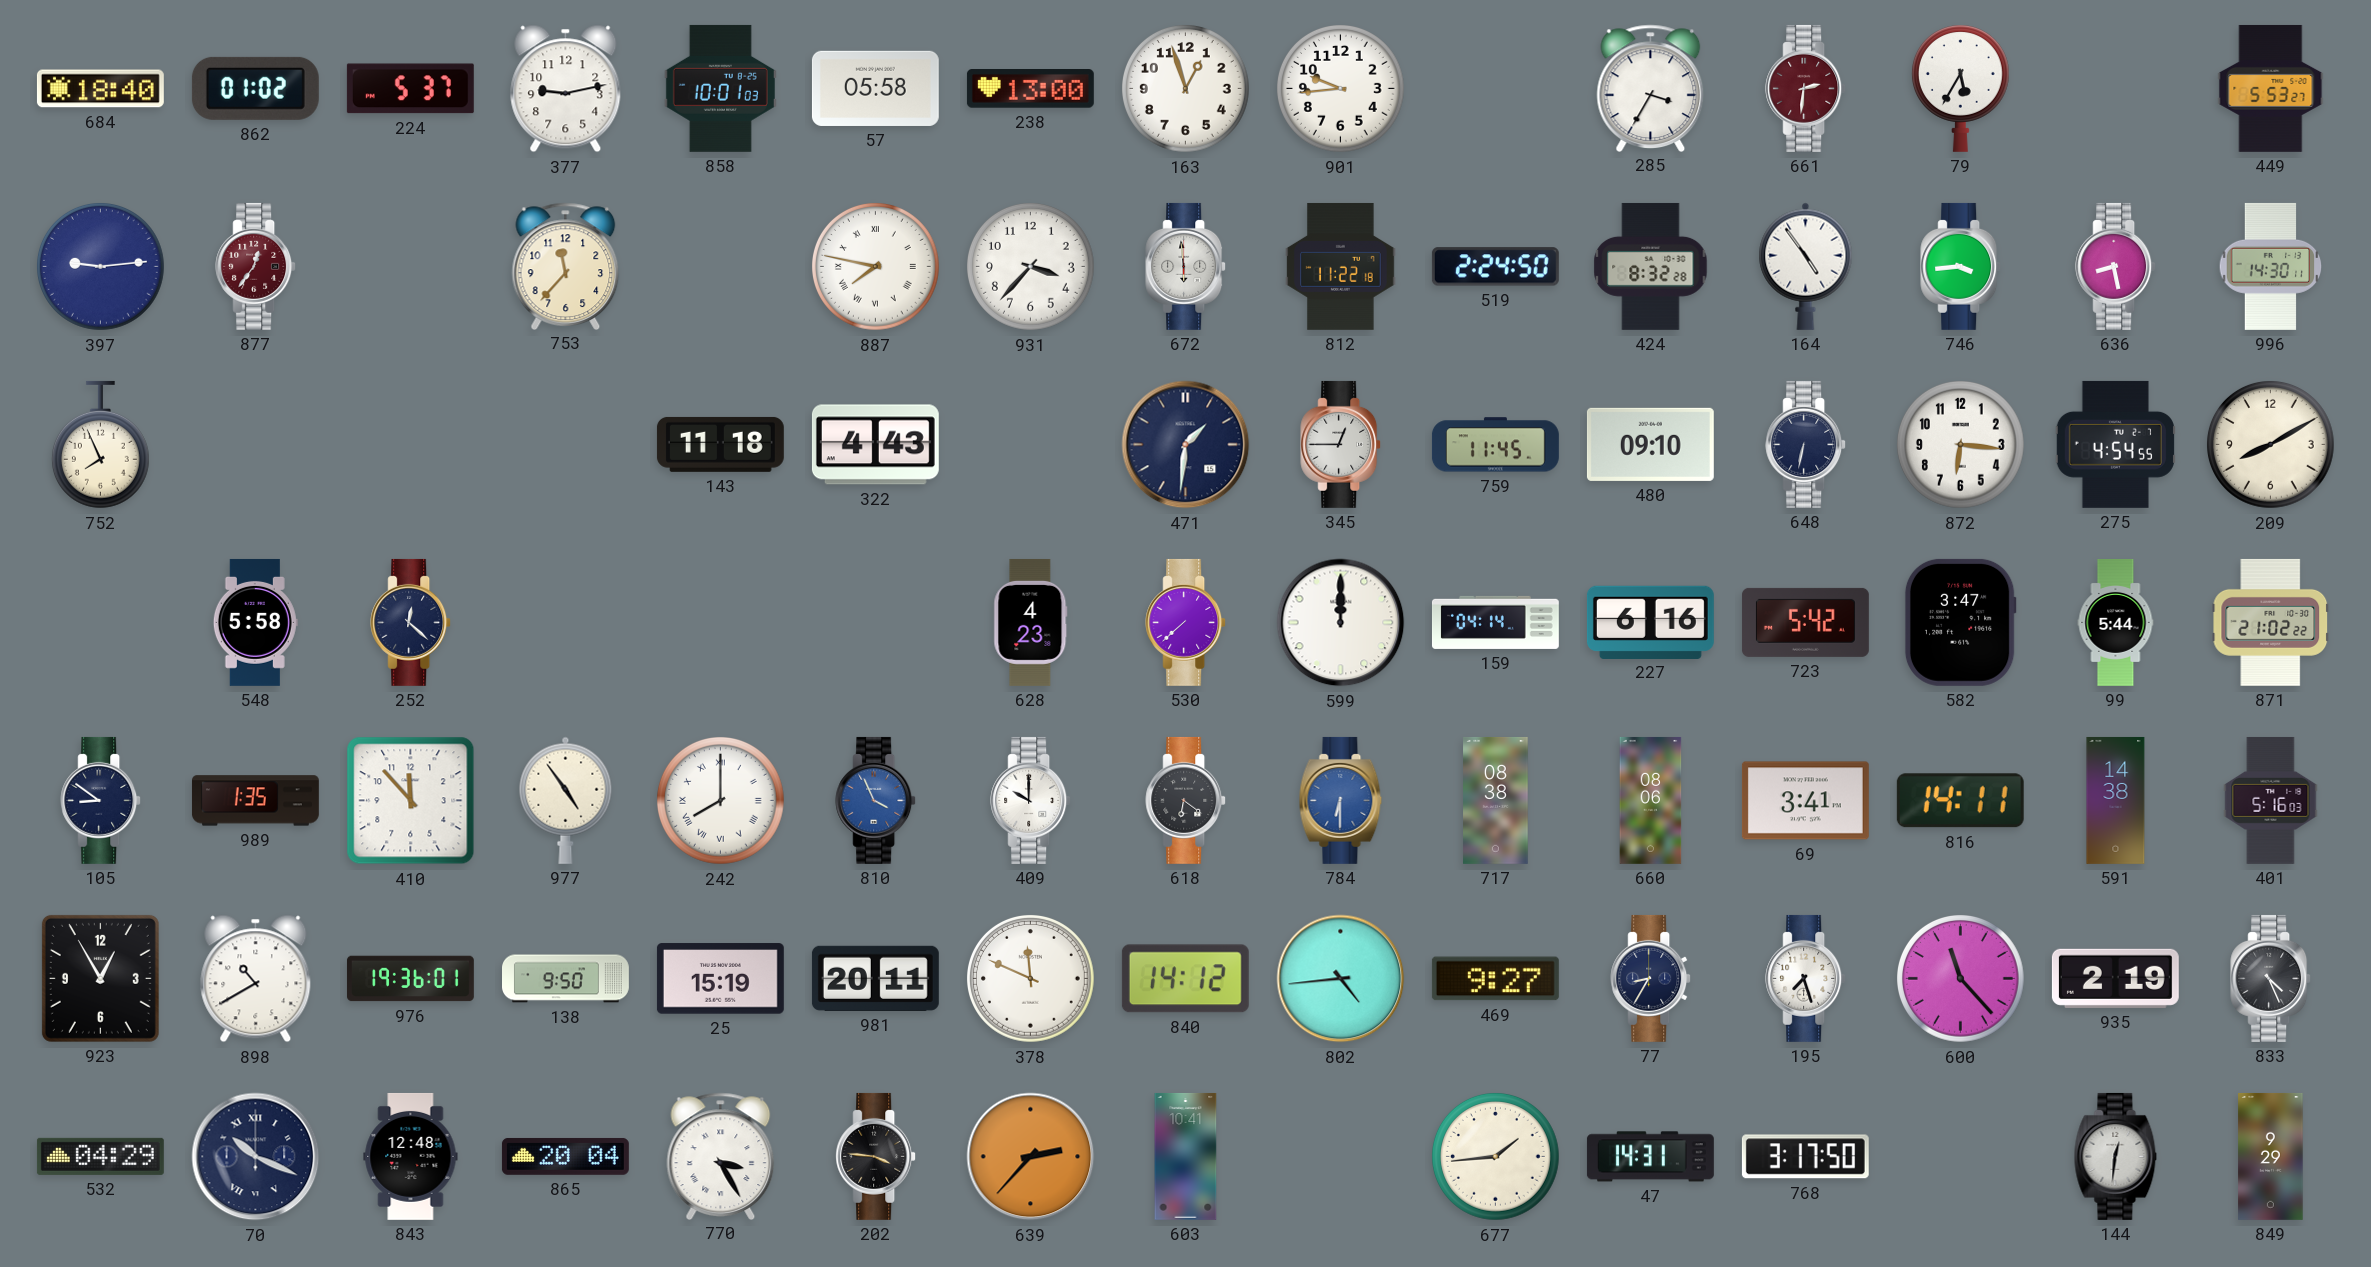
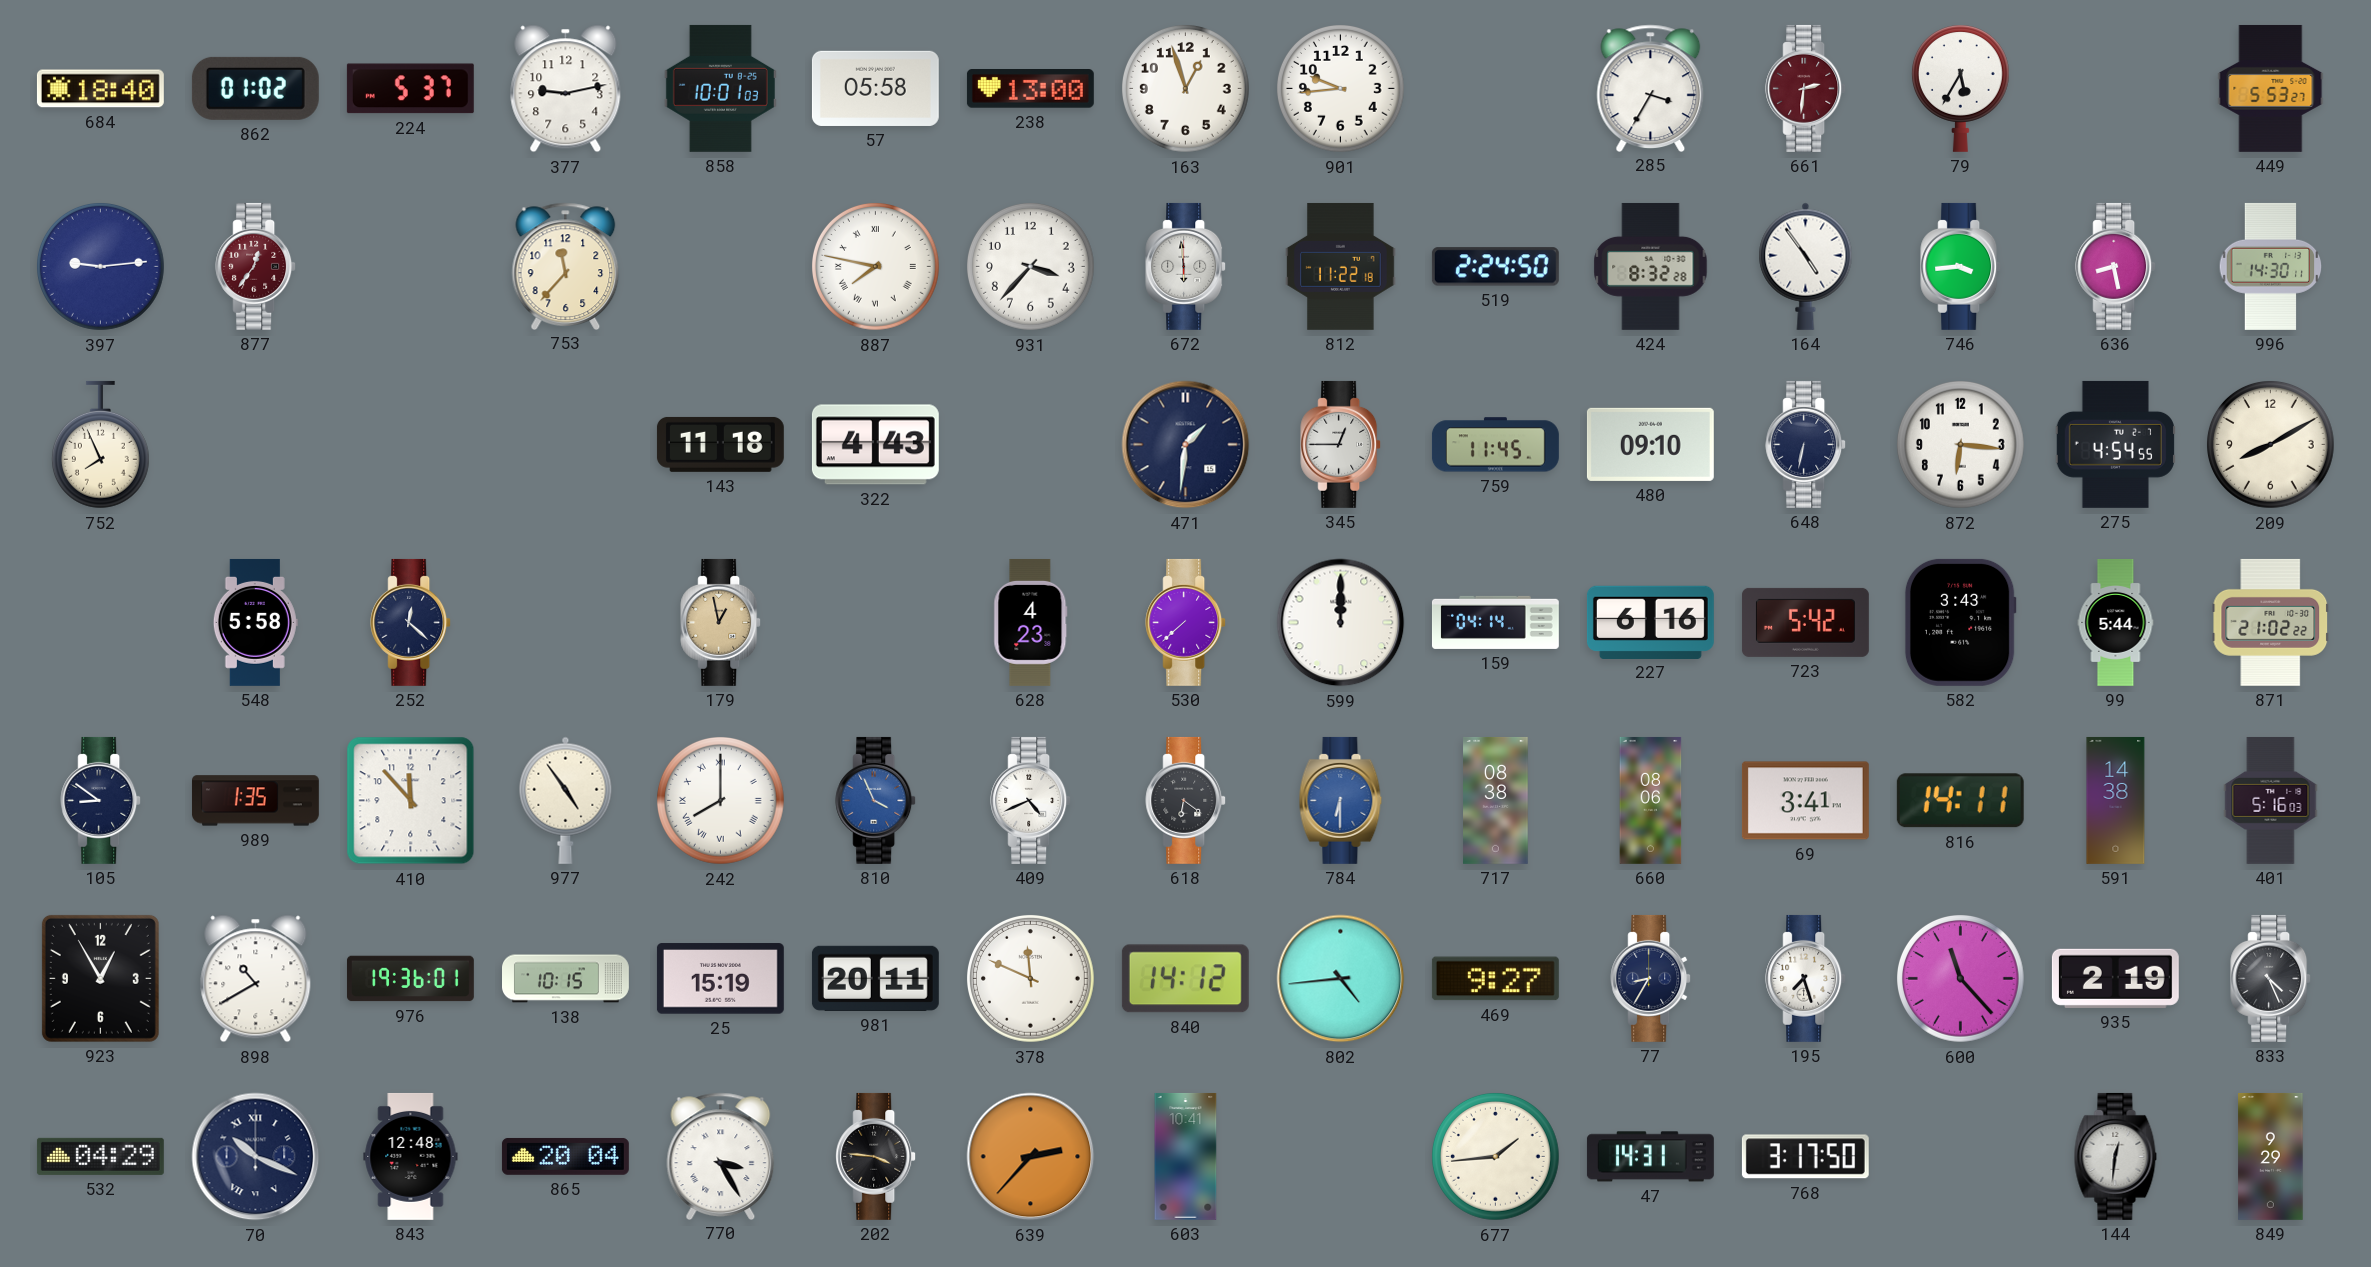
179: none -> 12:58
582: 3:47 -> 3:43
409: 10:00 -> 4:41
138: 9:50 -> 10:15
